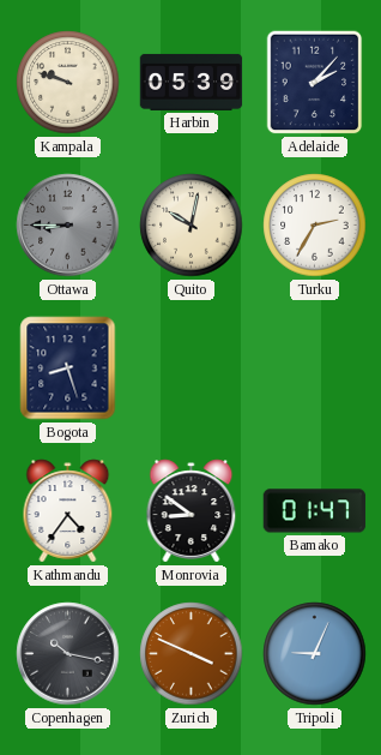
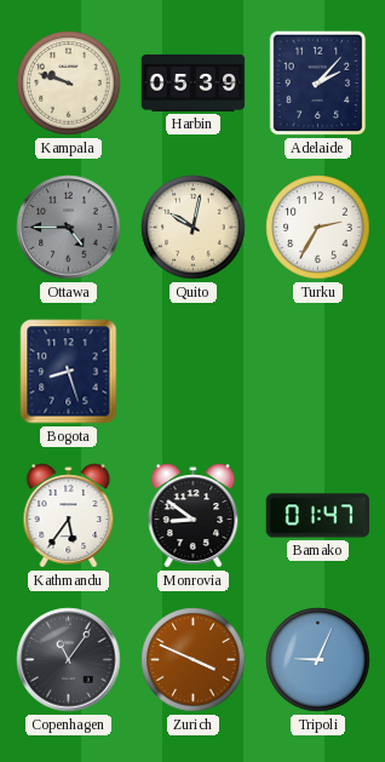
Ottawa: 8:45 -> 4:45
Kathmandu: 4:36 -> 5:36
Copenhagen: 10:17 -> 11:06
